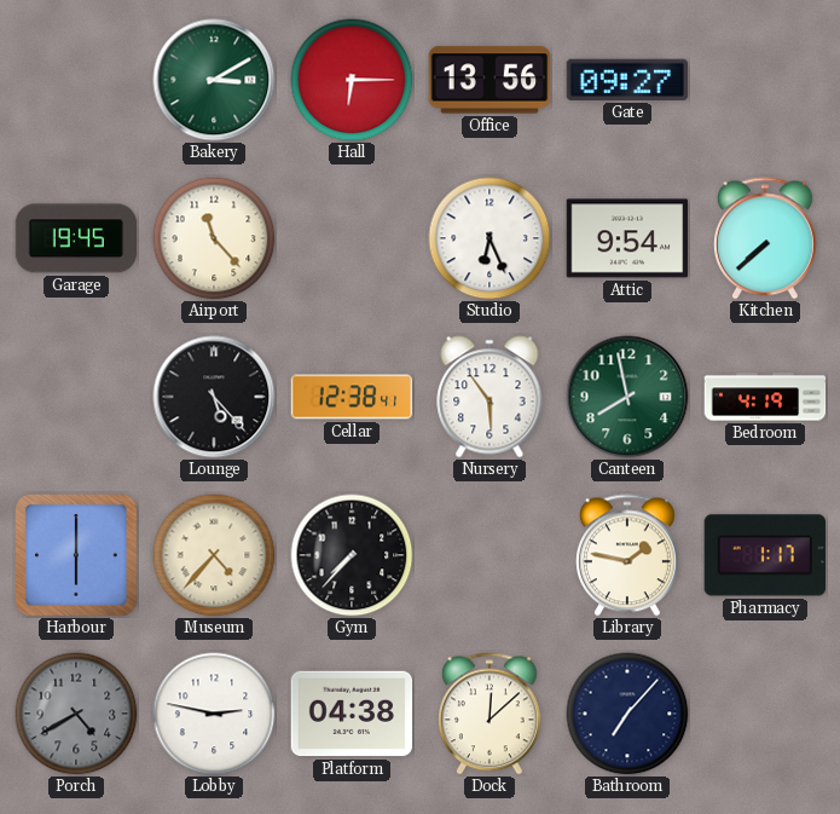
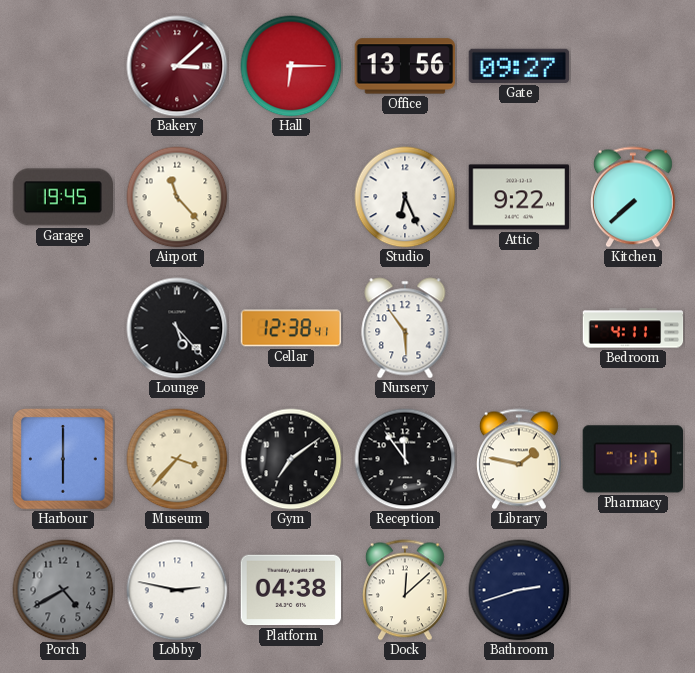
Bakery: 3:10 -> 3:08
Bakery dial: green -> burgundy
Attic: 9:54 -> 9:22
Canteen: 7:58 -> none
Bedroom: 4:19 -> 4:11
Museum: 4:37 -> 3:37
Gym: 7:37 -> 7:09
Reception: none -> 11:54
Bathroom: 7:07 -> 2:42
